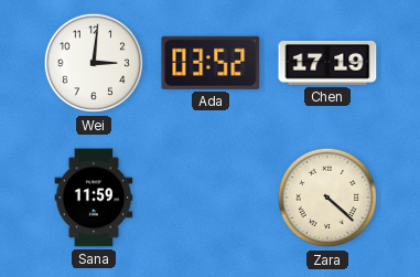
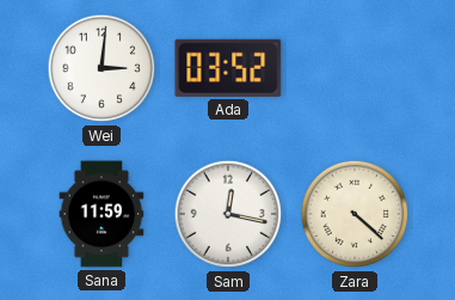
Chen: 17:19 -> none
Sam: none -> 12:17
